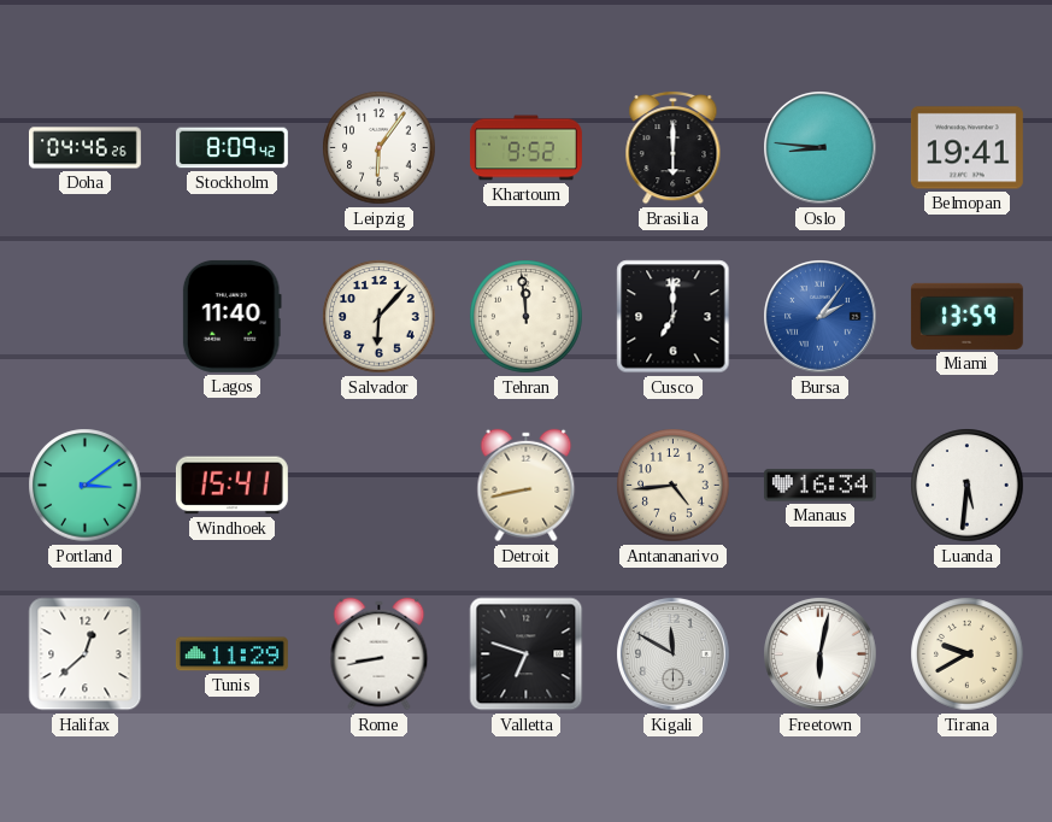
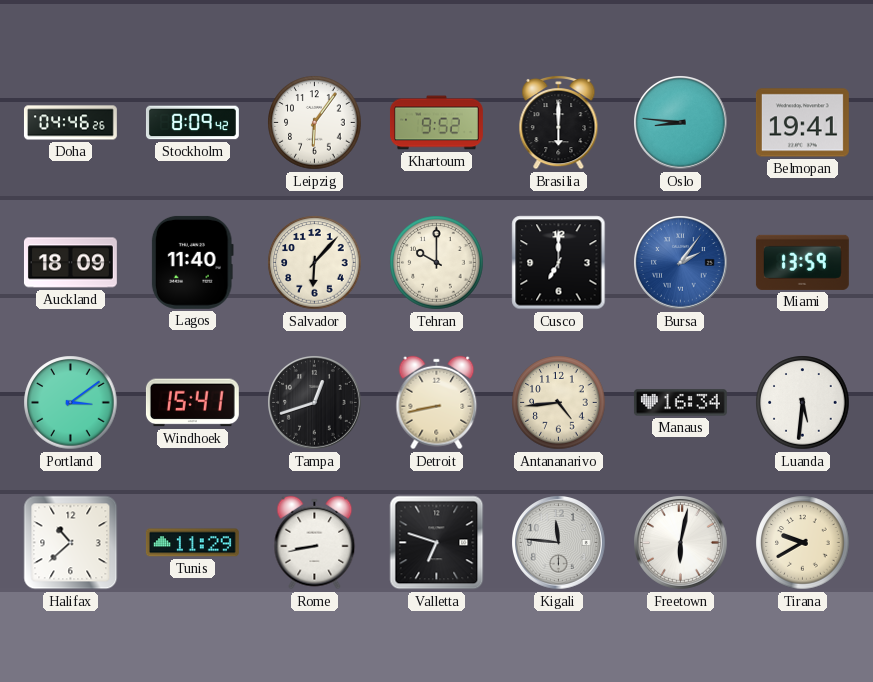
Auckland: none -> 18:09
Tehran: 11:59 -> 10:00
Tampa: none -> 12:42
Halifax: 12:38 -> 10:38
Kigali: 11:50 -> 11:46
